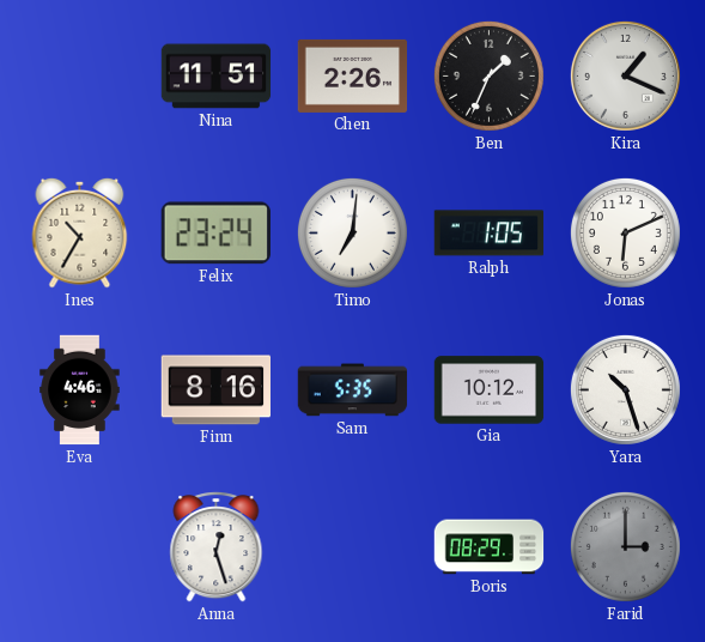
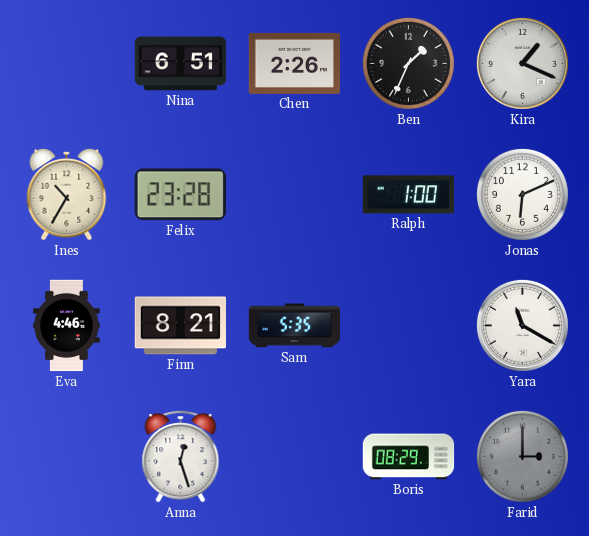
Nina: 11:51 -> 6:51
Felix: 23:24 -> 23:28
Timo: 7:01 -> none
Ralph: 1:05 -> 1:00
Finn: 8:16 -> 8:21
Gia: 10:12 -> none
Yara: 10:27 -> 11:20
